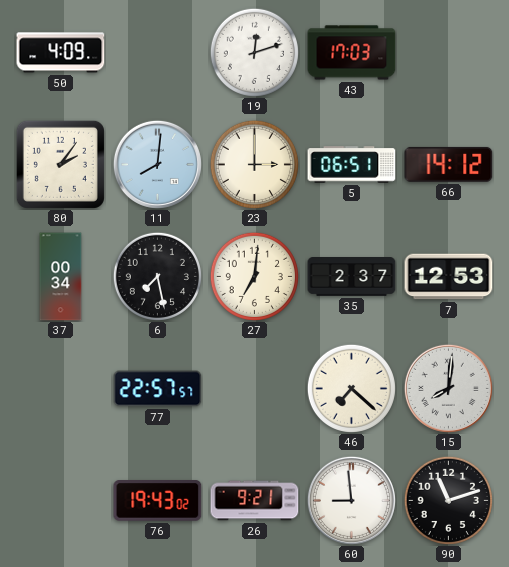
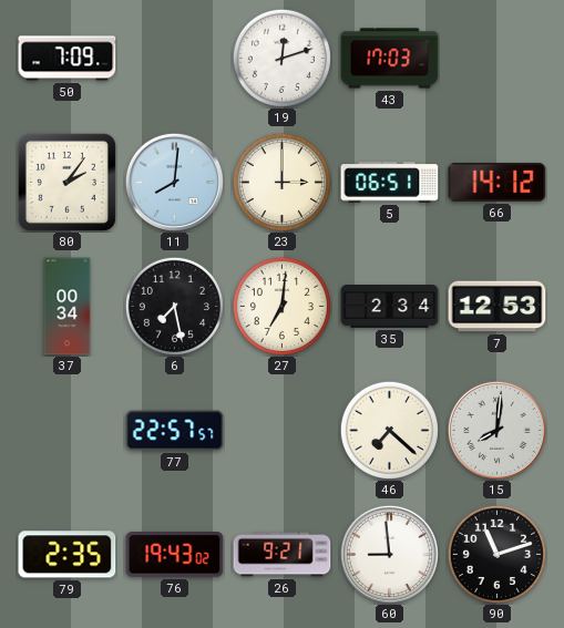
50: 4:09 -> 7:09
35: 2:37 -> 2:34
79: none -> 2:35
